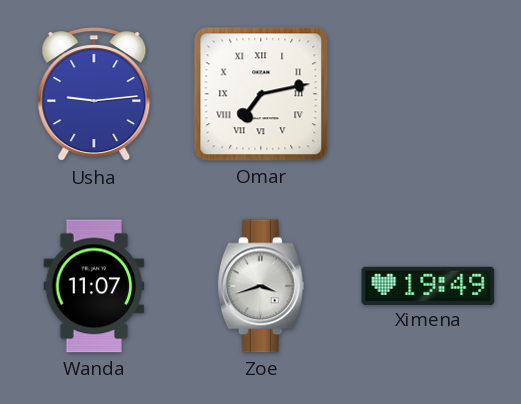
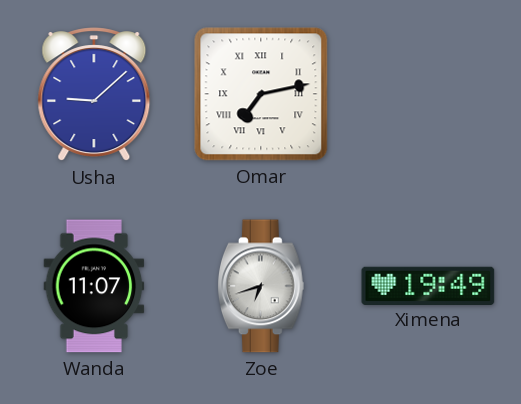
Usha: 9:14 -> 9:08
Zoe: 3:42 -> 6:42
